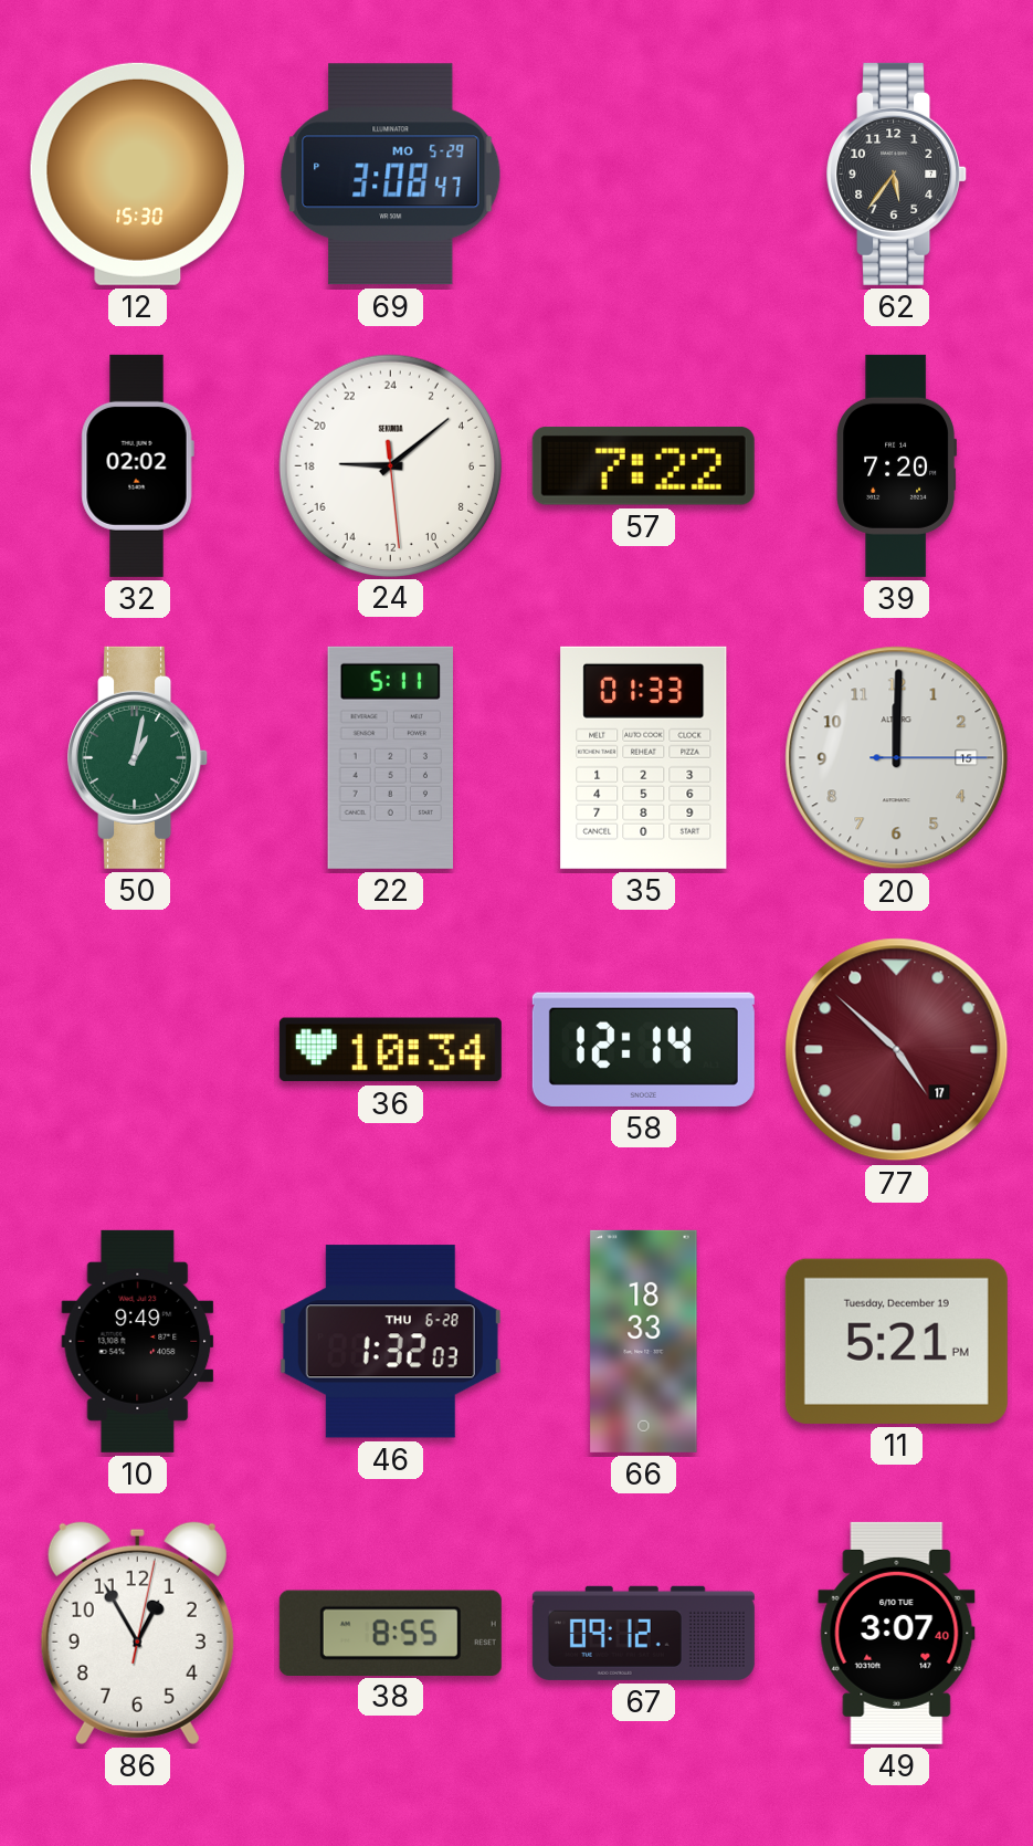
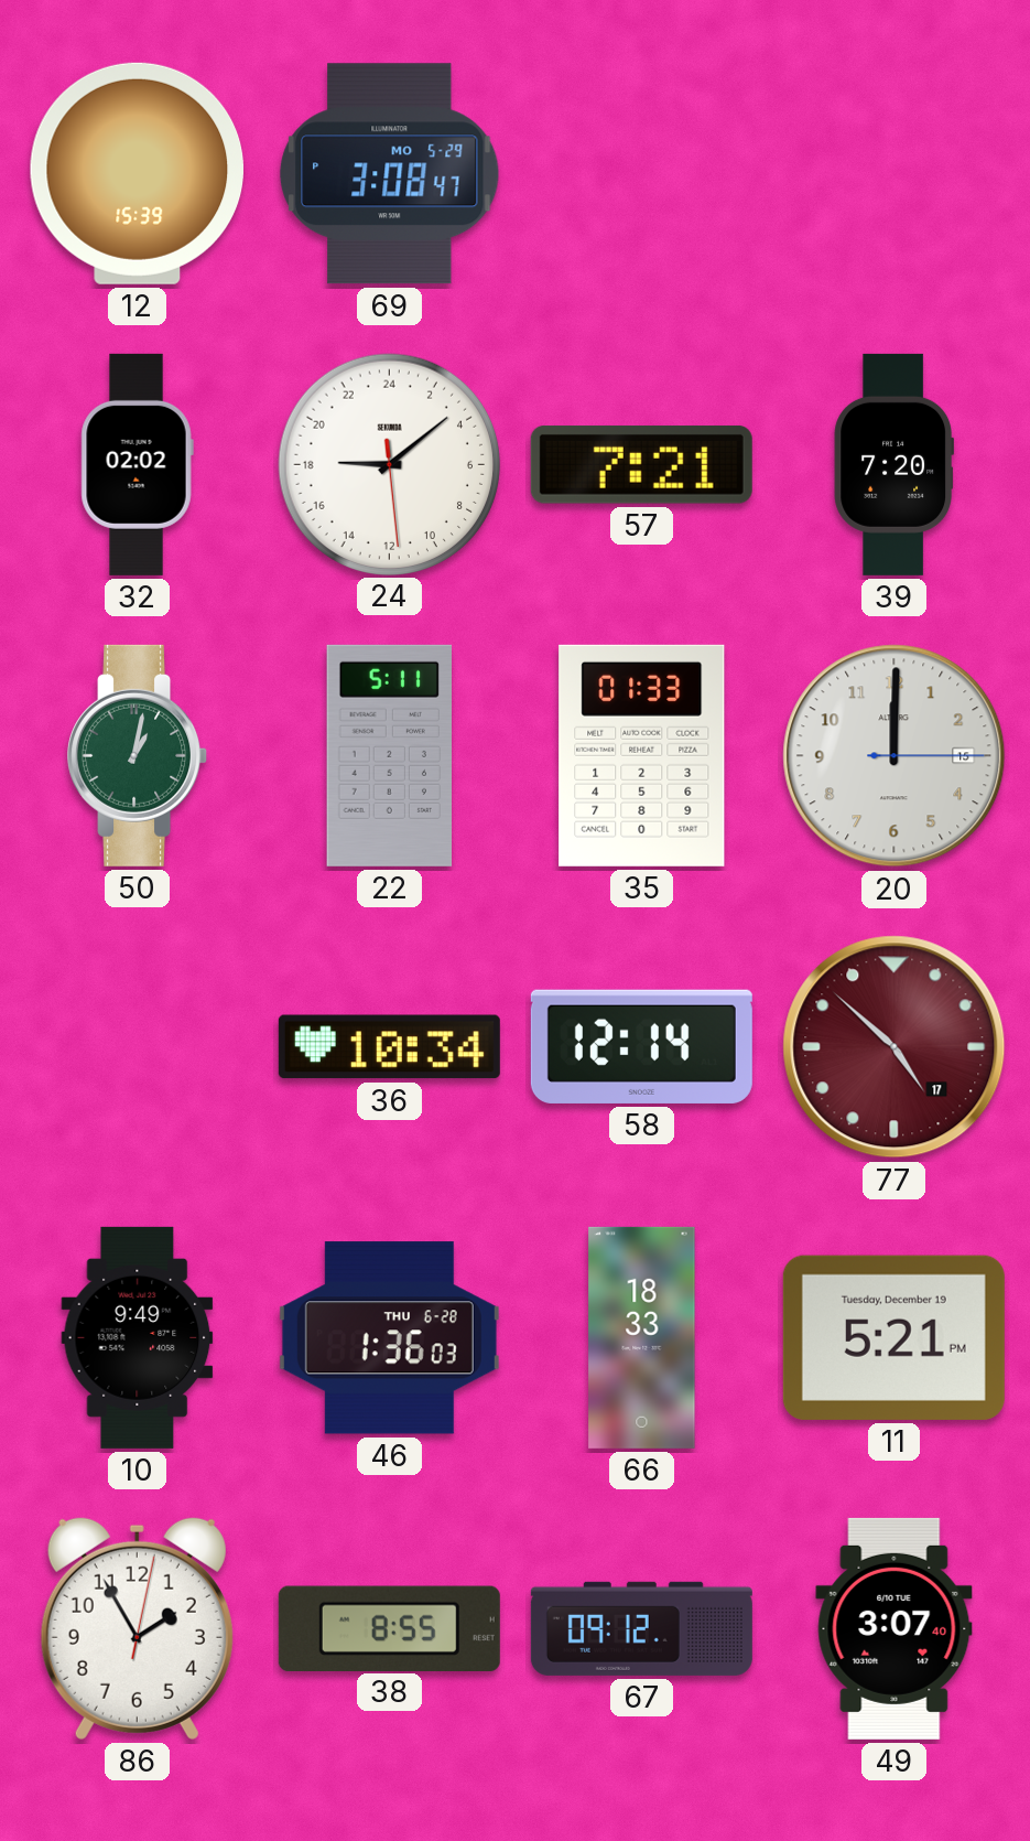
12: 15:30 -> 15:39
62: 5:36 -> none
57: 7:22 -> 7:21
46: 1:32 -> 1:36
86: 12:55 -> 1:55
